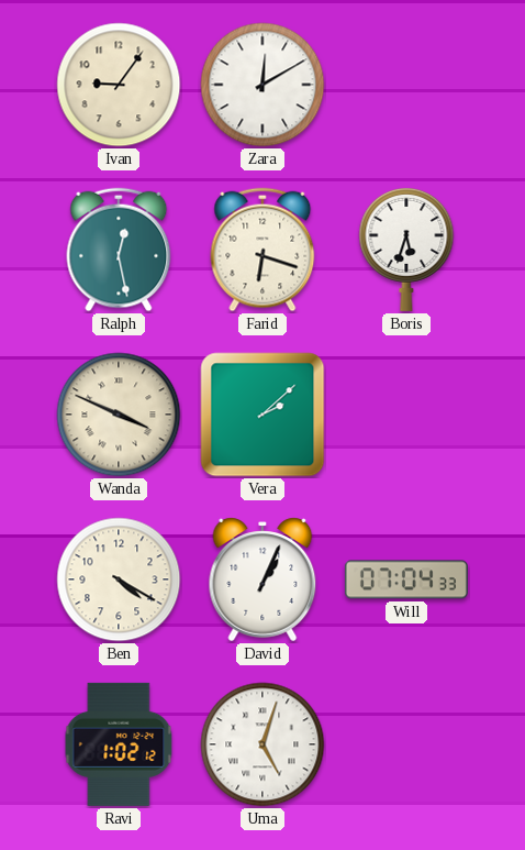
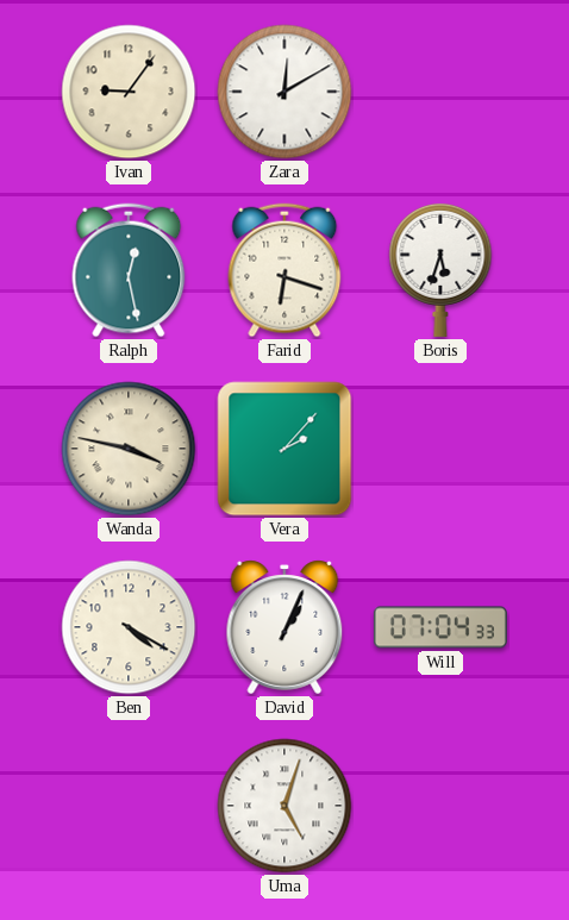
Wanda: 3:49 -> 3:47
Vera: 2:08 -> 2:07
Ravi: 1:02 -> none
